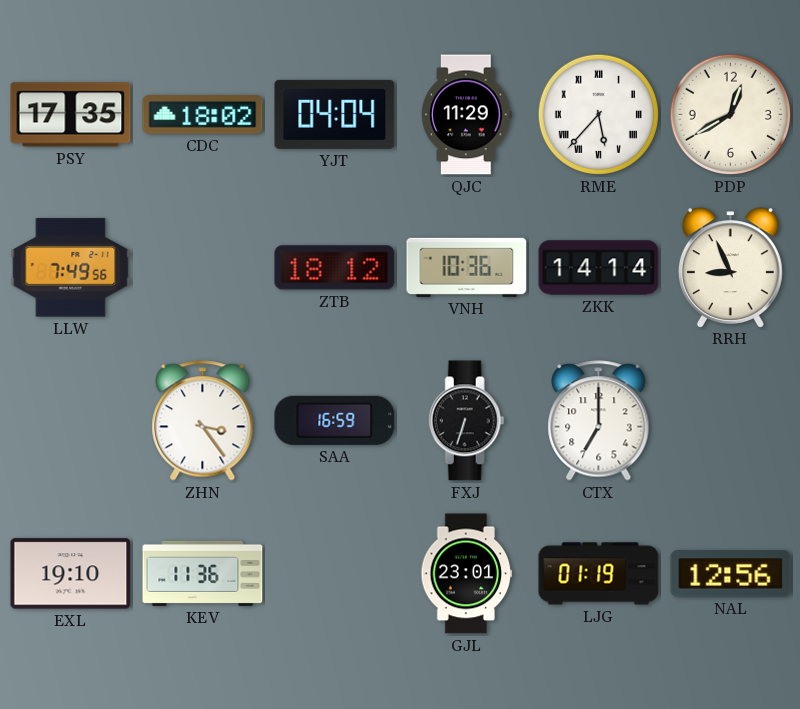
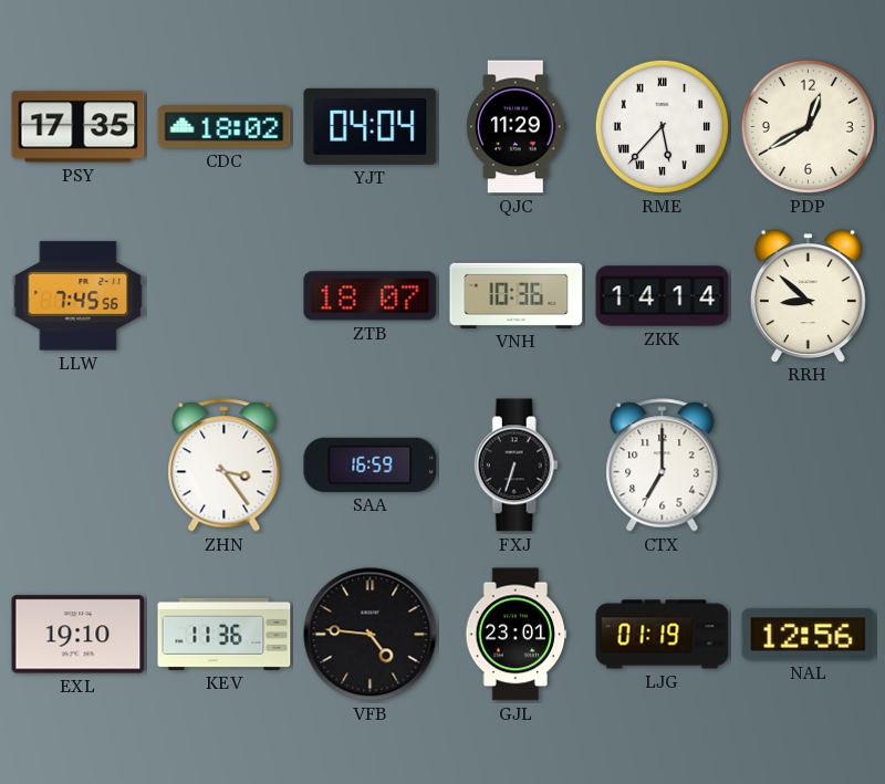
LLW: 7:49 -> 7:45
ZTB: 18:12 -> 18:07
RRH: 8:56 -> 8:52
VFB: none -> 4:46
